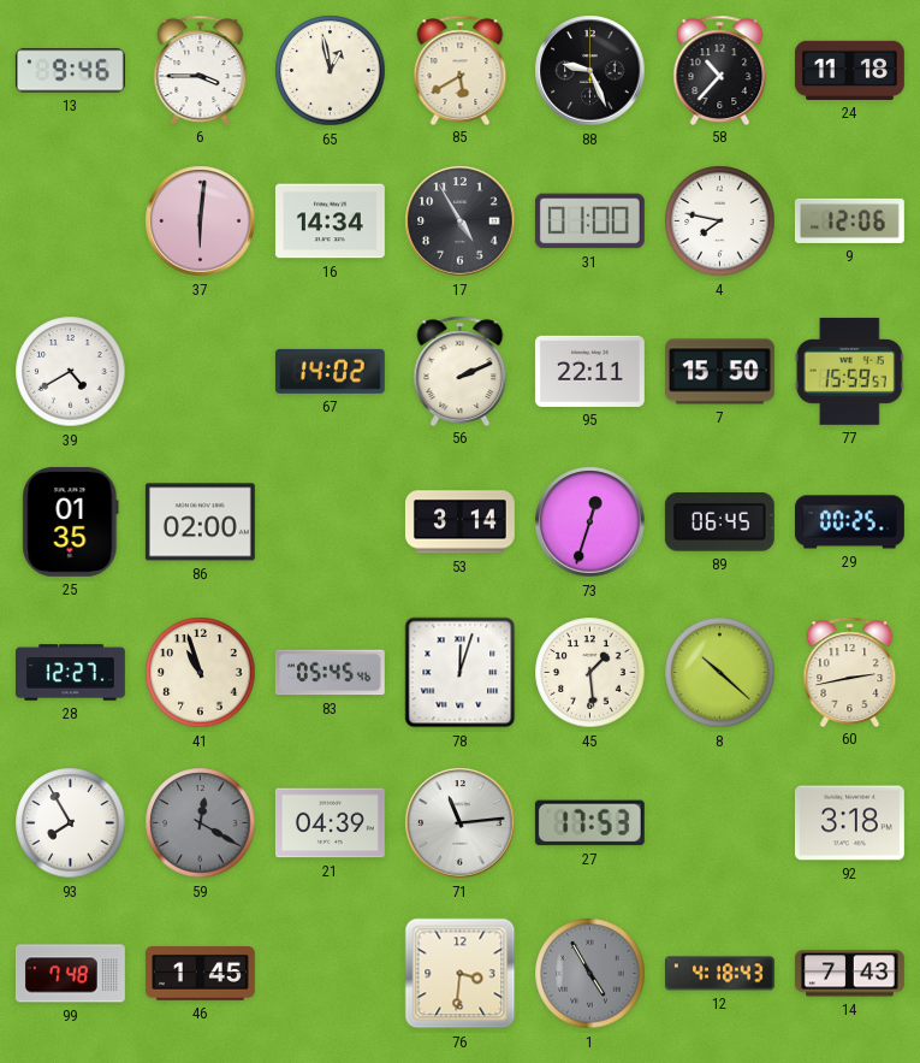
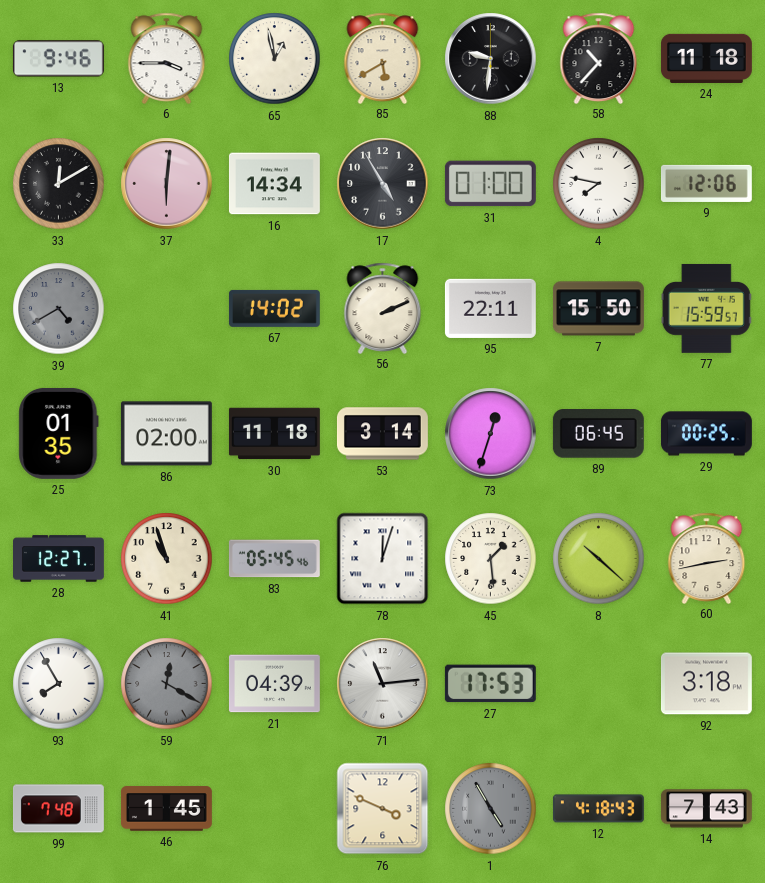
88: 9:26 -> 9:31
33: none -> 12:10
39 dial: white -> grey
30: none -> 11:18
76: 3:31 -> 3:49
